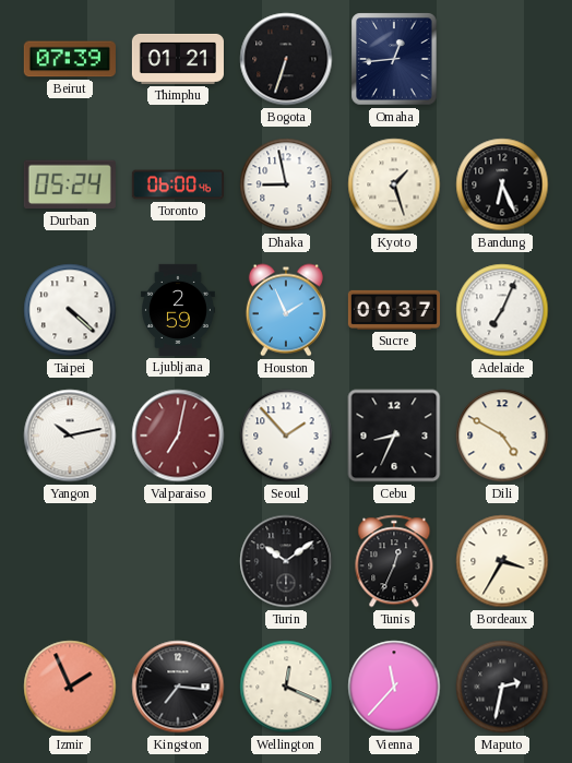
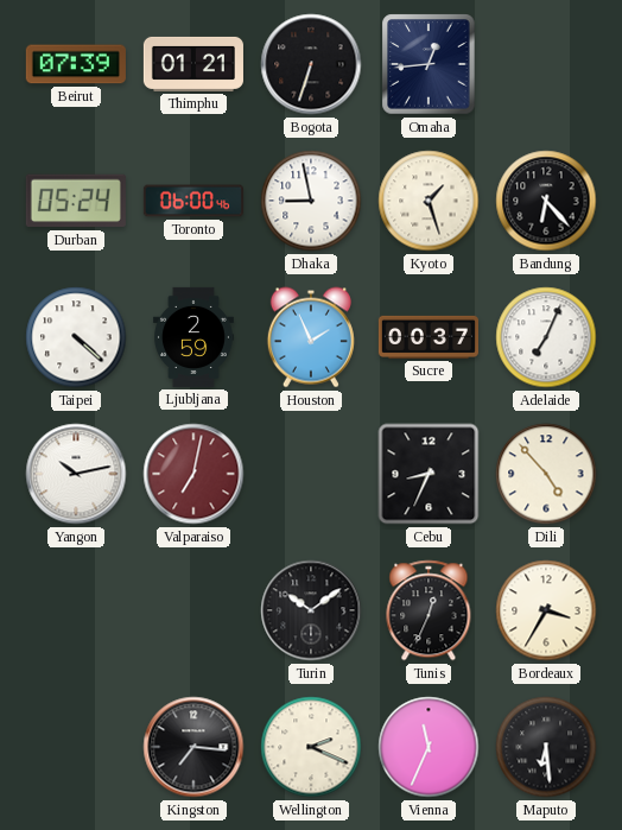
Bandung: 6:26 -> 6:23
Seoul: 1:53 -> none
Dili: 4:50 -> 4:53
Izmir: 1:56 -> none
Wellington: 12:19 -> 2:19
Vienna: 11:37 -> 11:34
Maputo: 2:32 -> 6:29
